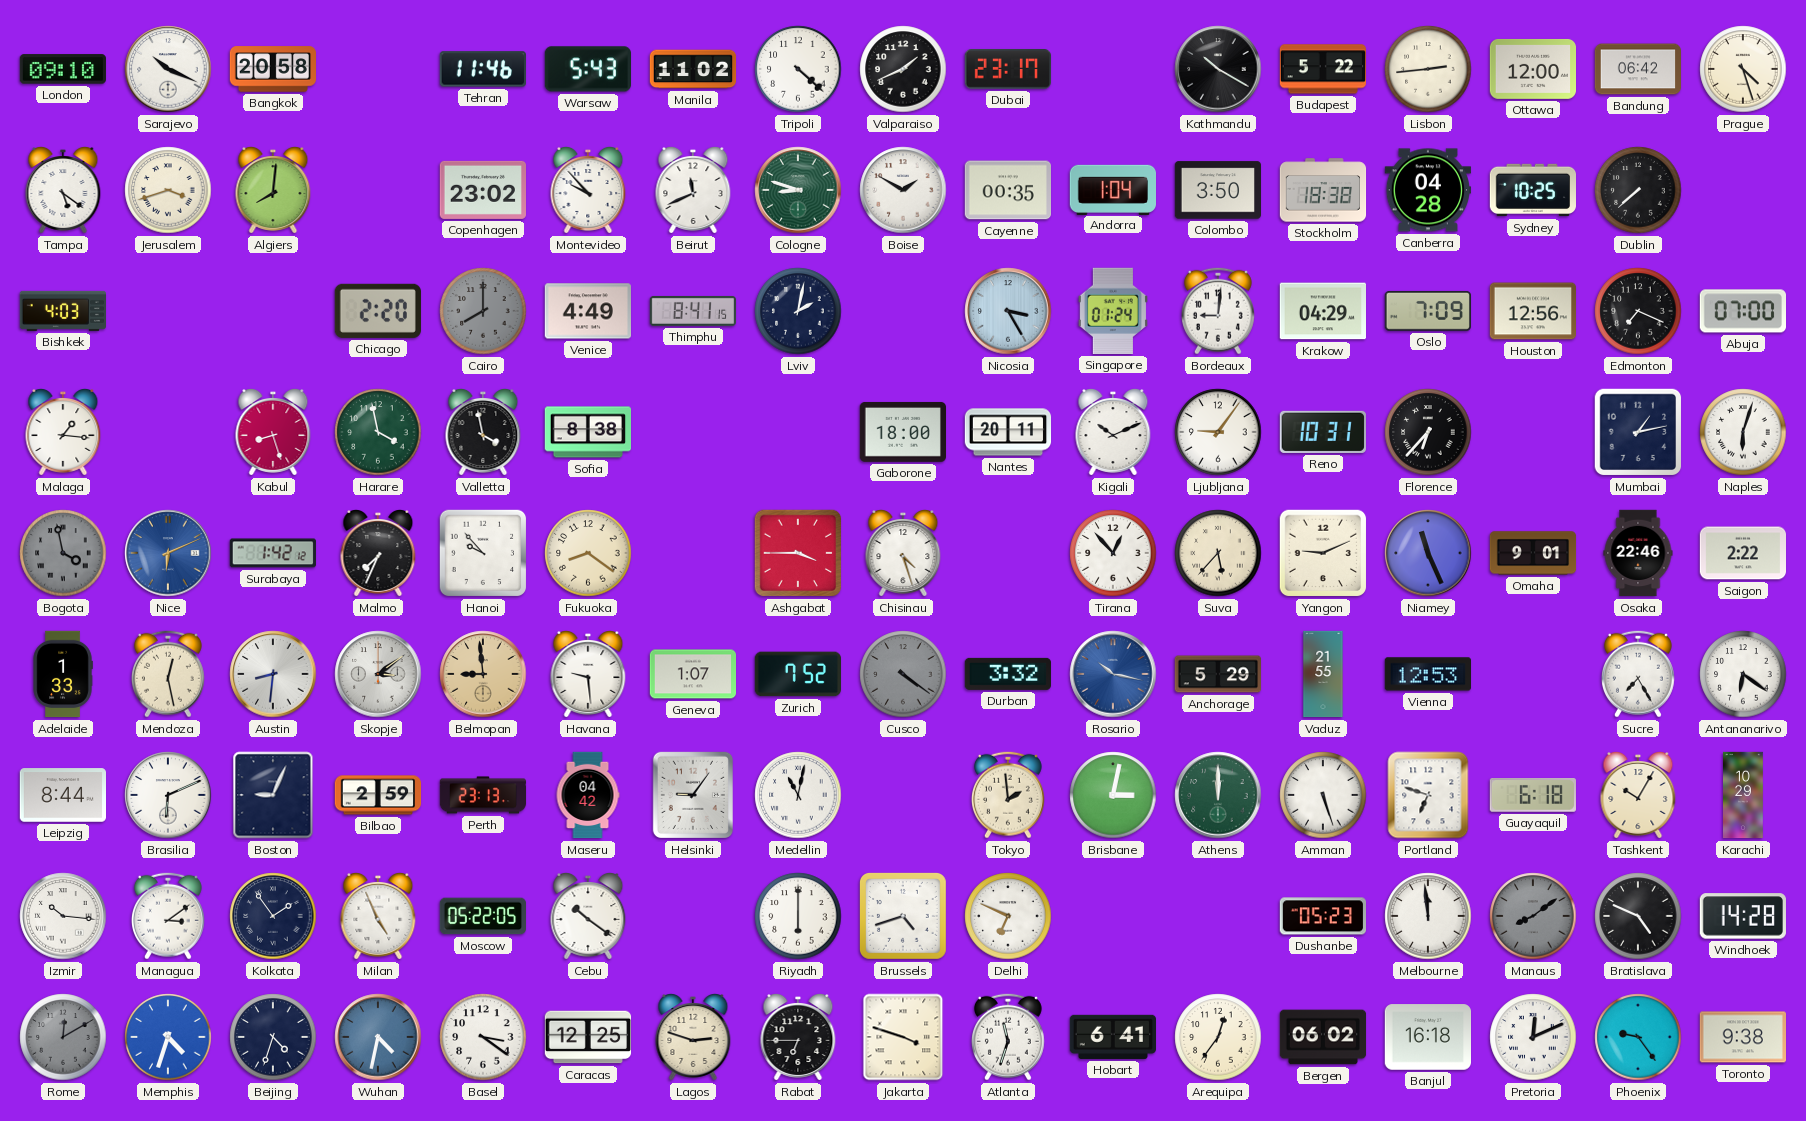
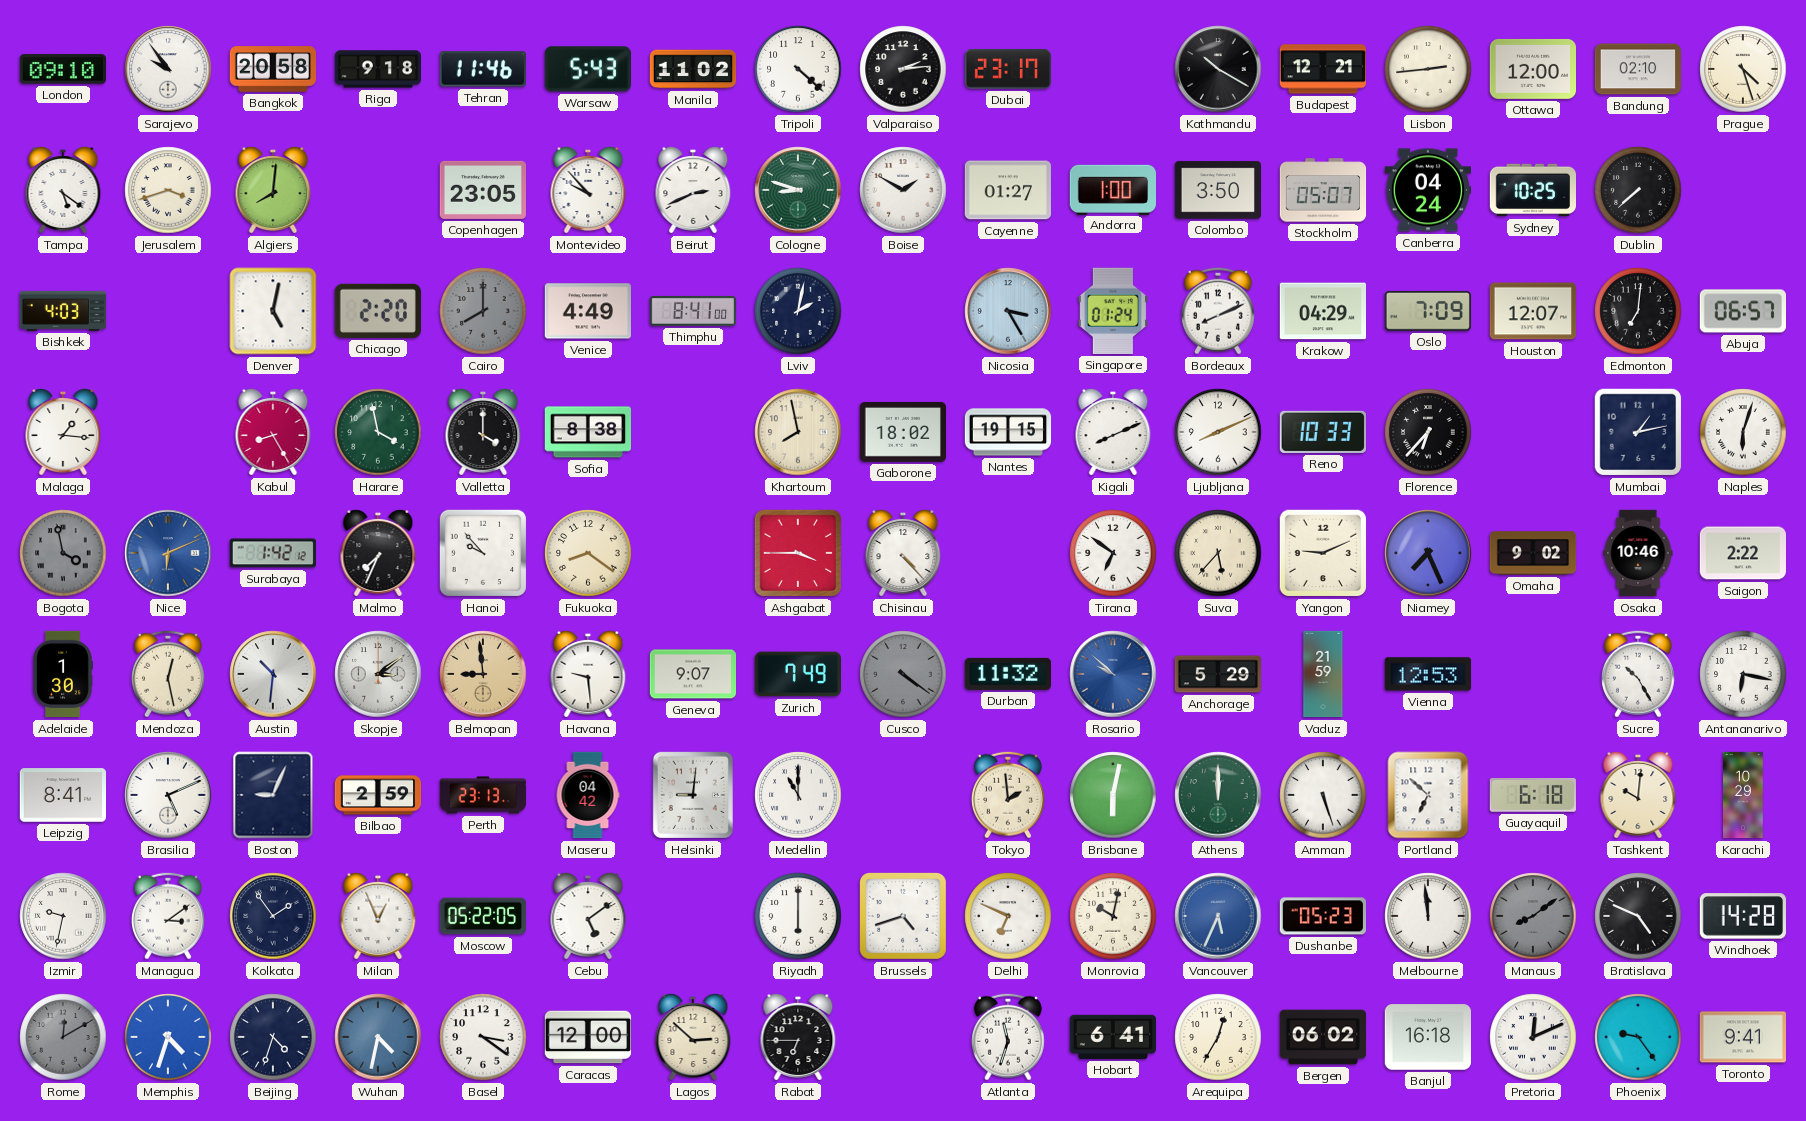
Sarajevo: 10:19 -> 9:54
Riga: none -> 9:18
Valparaiso: 1:41 -> 2:14
Budapest: 5:22 -> 12:21
Bandung: 06:42 -> 02:10
Copenhagen: 23:02 -> 23:05
Beirut: 11:41 -> 2:41
Cayenne: 00:35 -> 01:27
Andorra: 1:04 -> 1:00
Stockholm: 18:38 -> 05:07
Canberra: 04:28 -> 04:24
Denver: none -> 5:02
Thimphu: 8:41:15 -> 8:41:00
Bordeaux: 9:01 -> 8:11
Houston: 12:56 -> 12:07
Edmonton: 7:19 -> 7:01
Abuja: 07:00 -> 06:57
Kabul: 8:27 -> 8:25
Valletta: 3:58 -> 4:00
Khartoum: none -> 7:58
Gaborone: 18:00 -> 18:02
Nantes: 20:11 -> 19:15
Kigali: 10:11 -> 8:11
Ljubljana: 9:06 -> 8:11
Reno: 10:31 -> 10:33
Chisinau: 4:27 -> 4:23
Tirana: 12:53 -> 6:51
Niamey: 11:26 -> 7:26
Omaha: 9:01 -> 9:02
Osaka: 22:46 -> 10:46
Adelaide: 1:33 -> 1:30
Austin: 8:31 -> 10:31
Geneva: 1:07 -> 9:07
Zurich: 7:52 -> 7:49
Durban: 3:32 -> 11:32
Rosario: 10:17 -> 9:52
Vaduz: 21:55 -> 21:59
Sucre: 7:25 -> 10:25
Antananarivo: 6:21 -> 6:17
Leipzig: 8:44 -> 8:41
Brasilia: 6:11 -> 5:11
Helsinki: 9:06 -> 9:01
Medellin: 11:02 -> 11:00
Brisbane: 3:02 -> 6:02
Portland: 6:48 -> 6:52
Tashkent: 10:05 -> 10:01
Izmir: 10:16 -> 9:32
Milan: 4:56 -> 12:56
Cebu: 10:21 -> 5:09
Monrovia: none -> 10:02
Vancouver: none -> 5:34
Caracas: 12:25 -> 12:00
Lagos: 2:48 -> 2:52
Jakarta: 3:48 -> none
Arequipa: 12:36 -> 12:35
Toronto: 9:38 -> 9:41
